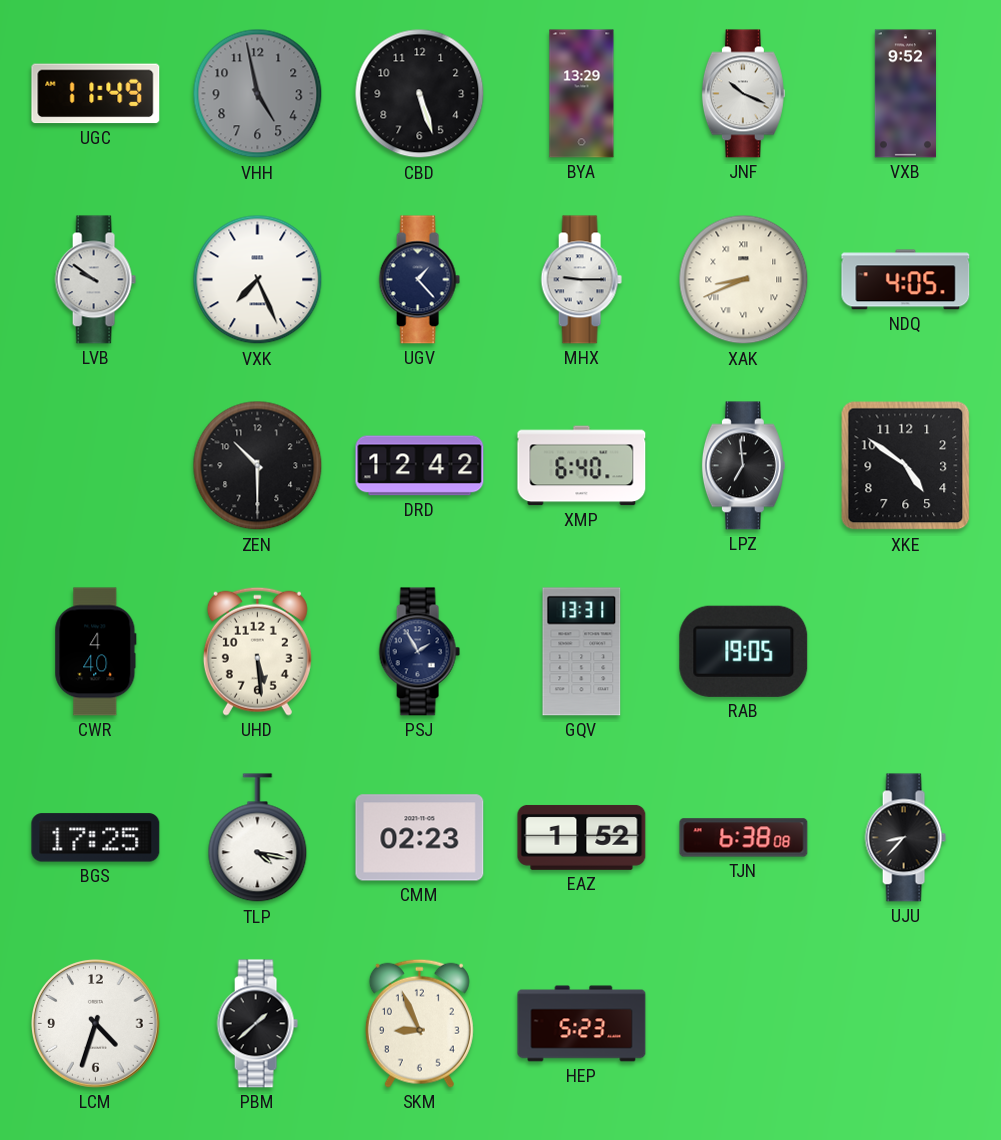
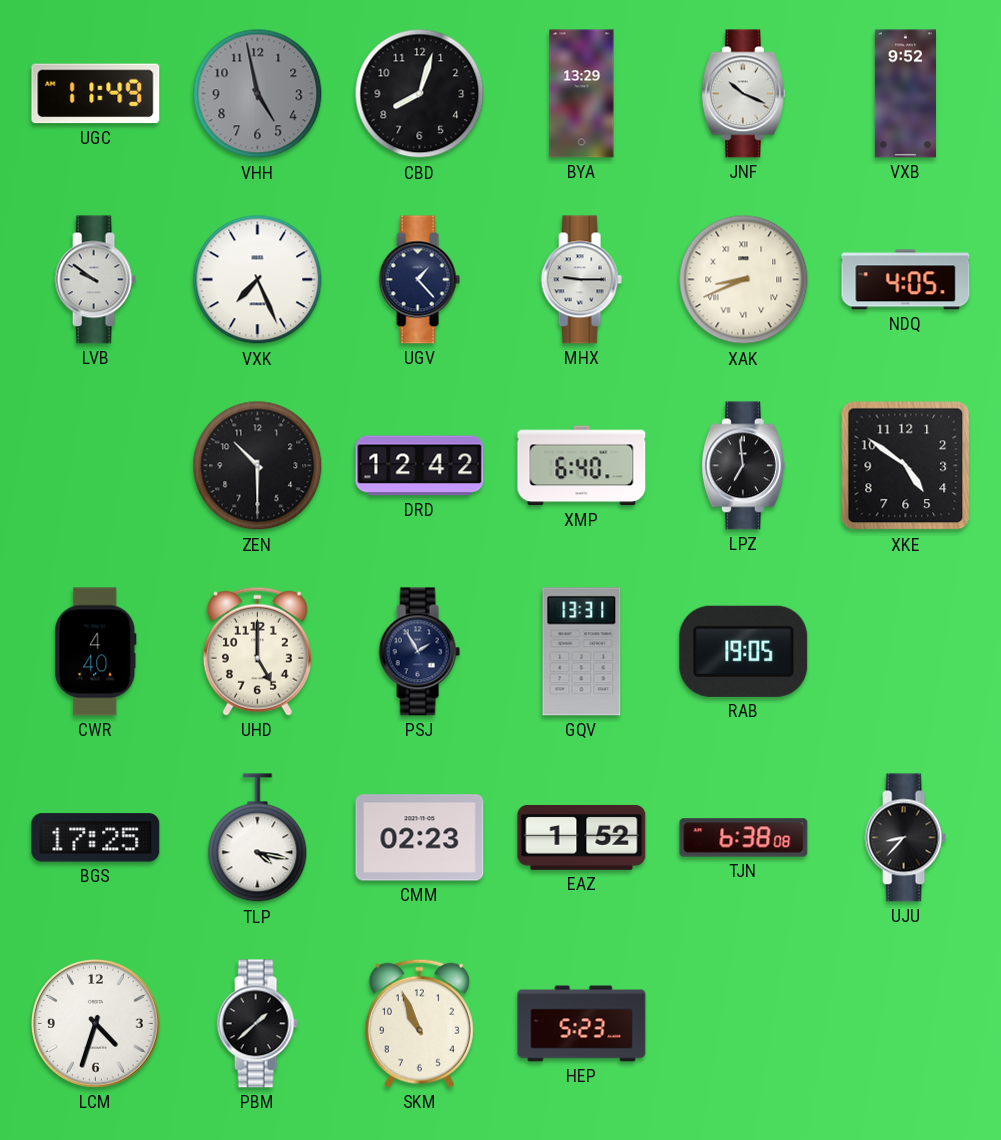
CBD: 5:27 -> 8:03
UHD: 5:29 -> 5:00
SKM: 8:56 -> 10:56
